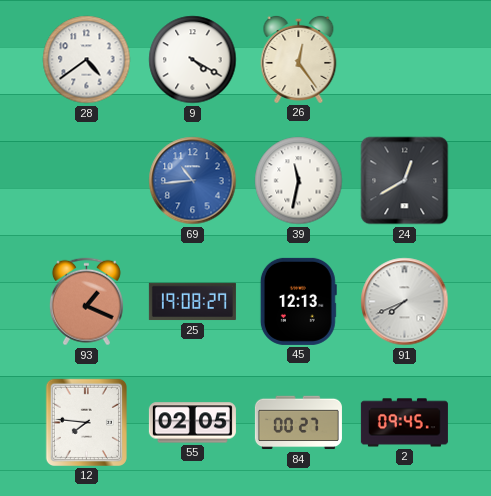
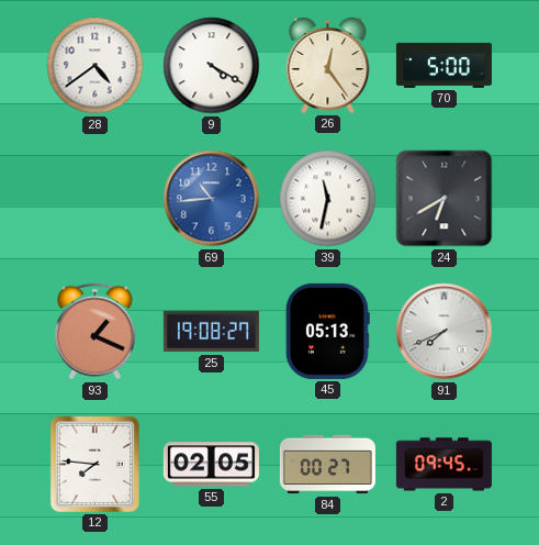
70: none -> 5:00
24: 12:40 -> 6:40
45: 12:13 -> 05:13
